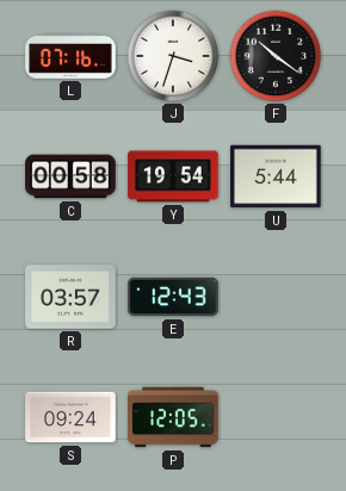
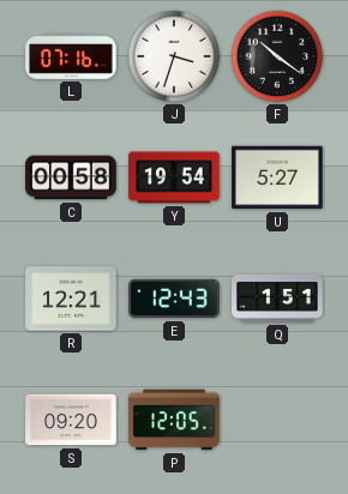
U: 5:44 -> 5:27
R: 03:57 -> 12:21
Q: none -> 1:51
S: 09:24 -> 09:20
